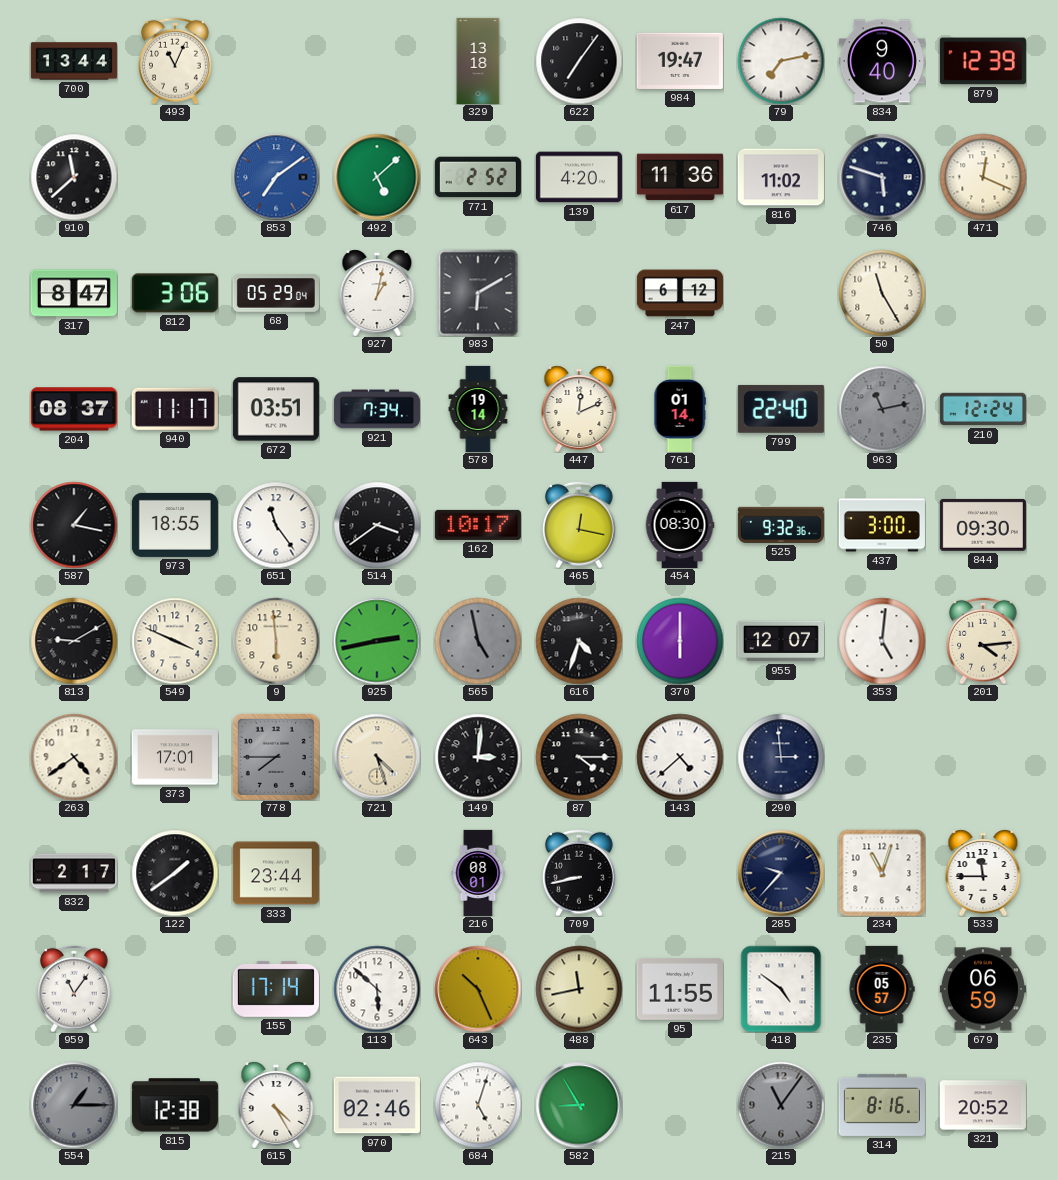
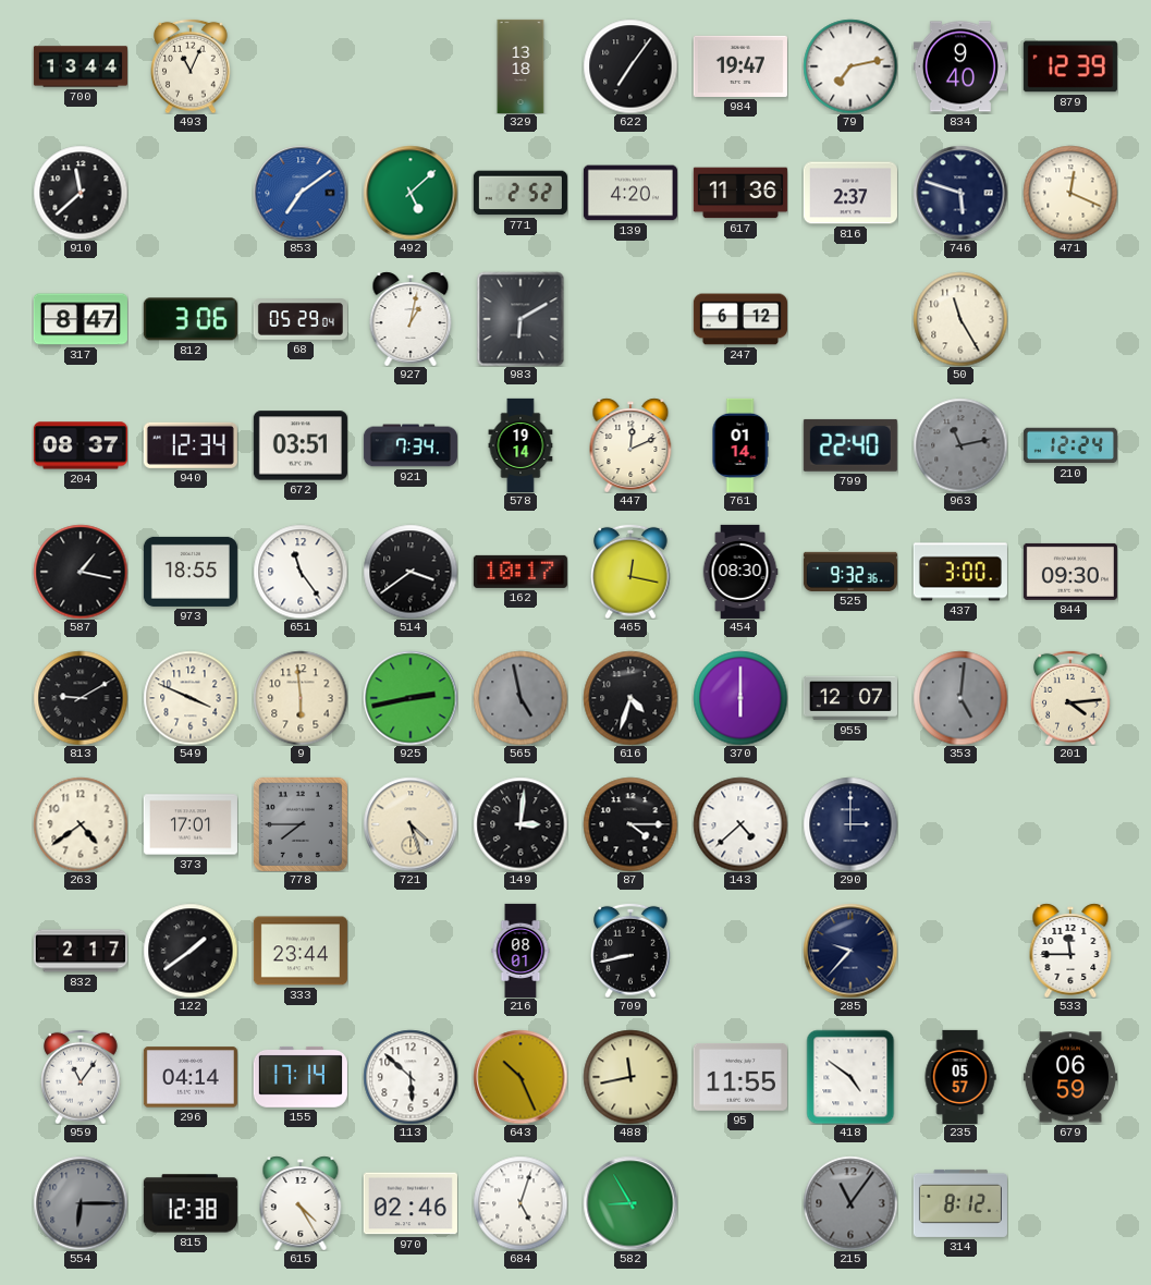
816: 11:02 -> 2:37
940: 11:17 -> 12:34
353 dial: white -> grey
290: 2:59 -> 3:00
234: 11:03 -> none
296: none -> 04:14
554: 1:15 -> 6:15
314: 8:16 -> 8:12
321: 20:52 -> none
